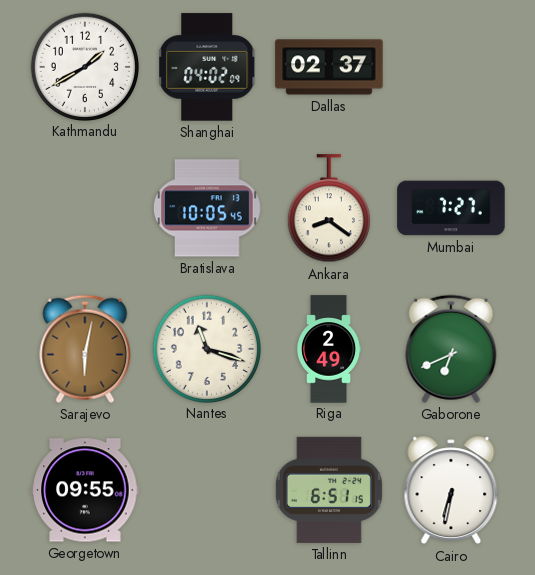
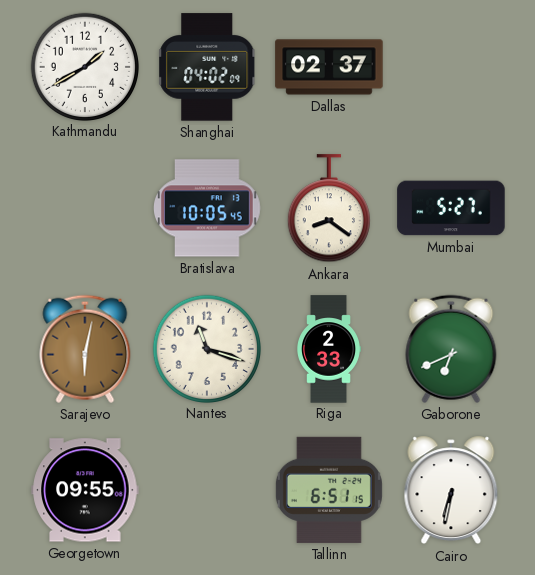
Mumbai: 7:27 -> 5:27
Riga: 2:49 -> 2:33
